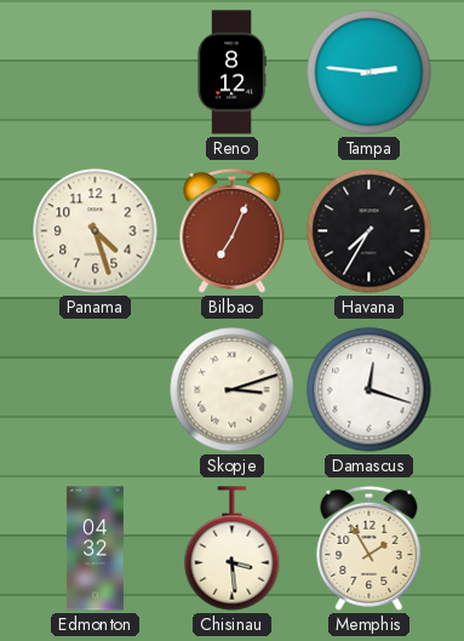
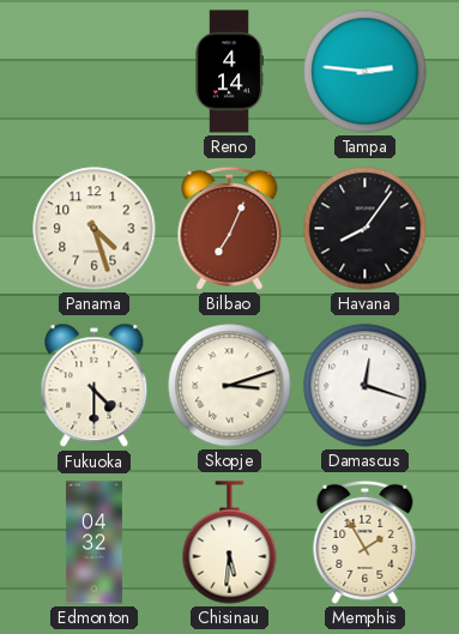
Reno: 8:12 -> 4:14
Havana: 7:35 -> 8:06
Fukuoka: none -> 4:30
Chisinau: 3:29 -> 5:31
